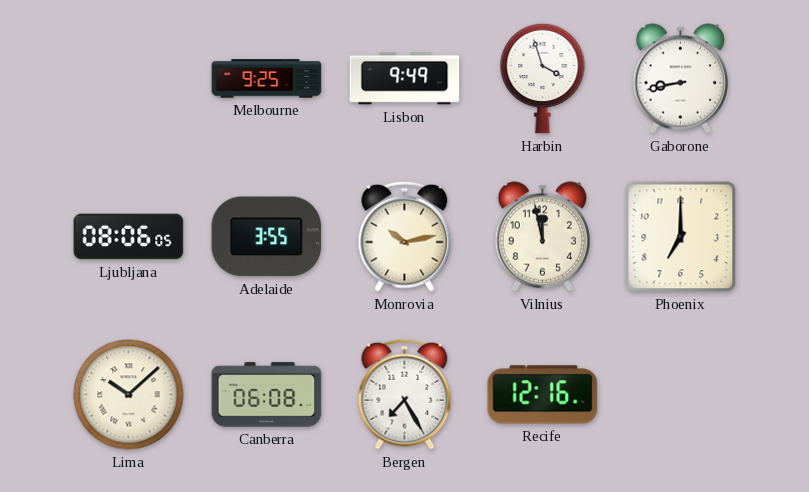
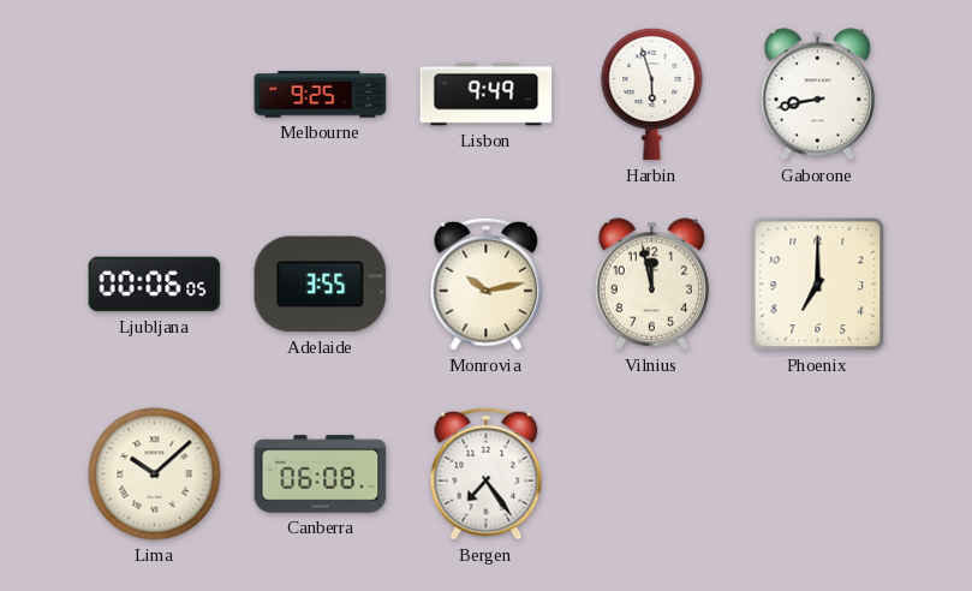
Harbin: 3:57 -> 5:57
Ljubljana: 08:06 -> 00:06
Bergen: 7:25 -> 7:24
Recife: 12:16 -> none
